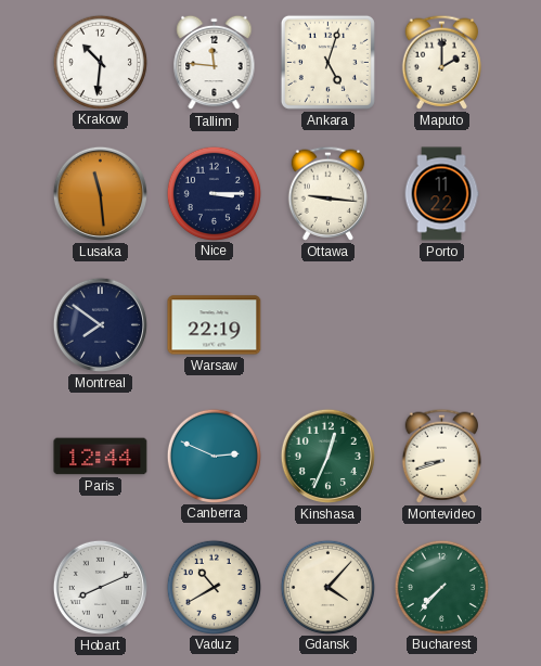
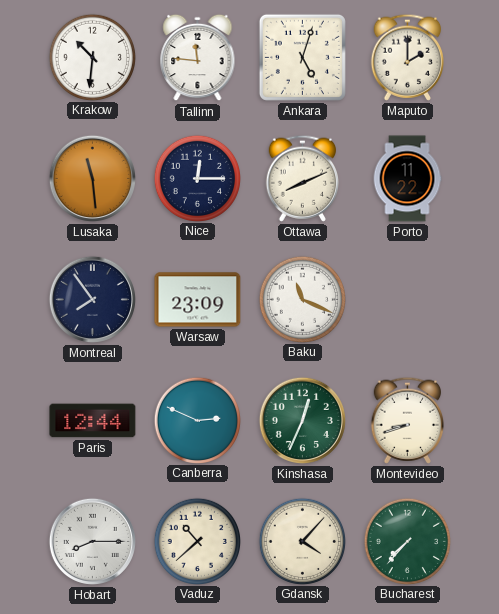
Nice: 3:15 -> 12:15
Ottawa: 9:16 -> 8:11
Montreal: 7:51 -> 7:54
Warsaw: 22:19 -> 23:09
Baku: none -> 11:19
Hobart: 8:11 -> 8:15
Vaduz: 10:40 -> 10:38
